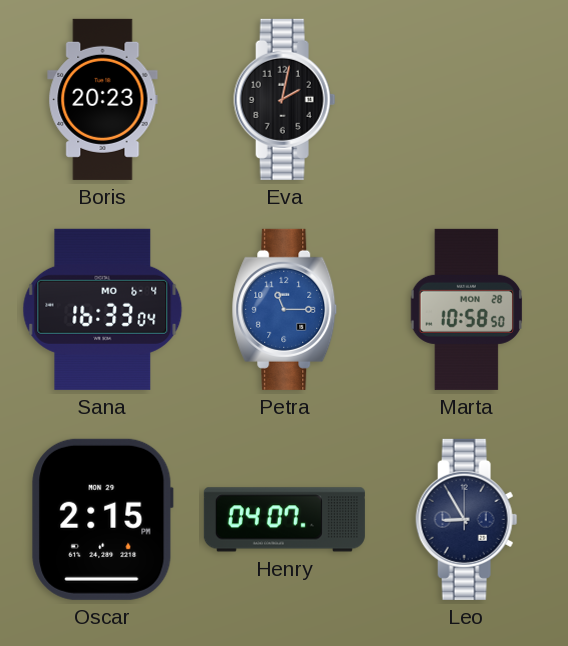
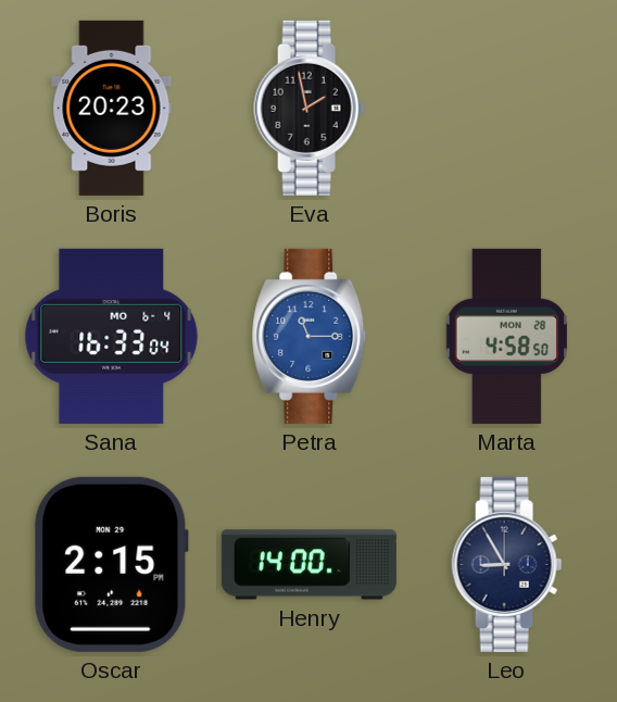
Eva: 2:02 -> 1:58
Marta: 10:58 -> 4:58
Henry: 04:07 -> 14:00
